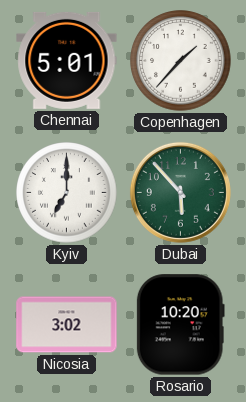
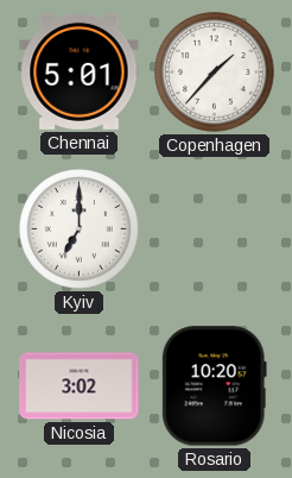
Dubai: 5:53 -> none
